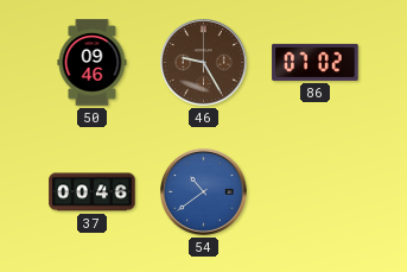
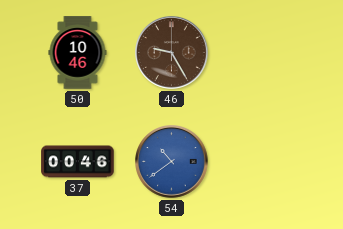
50: 09:46 -> 10:46
86: 07:02 -> none
